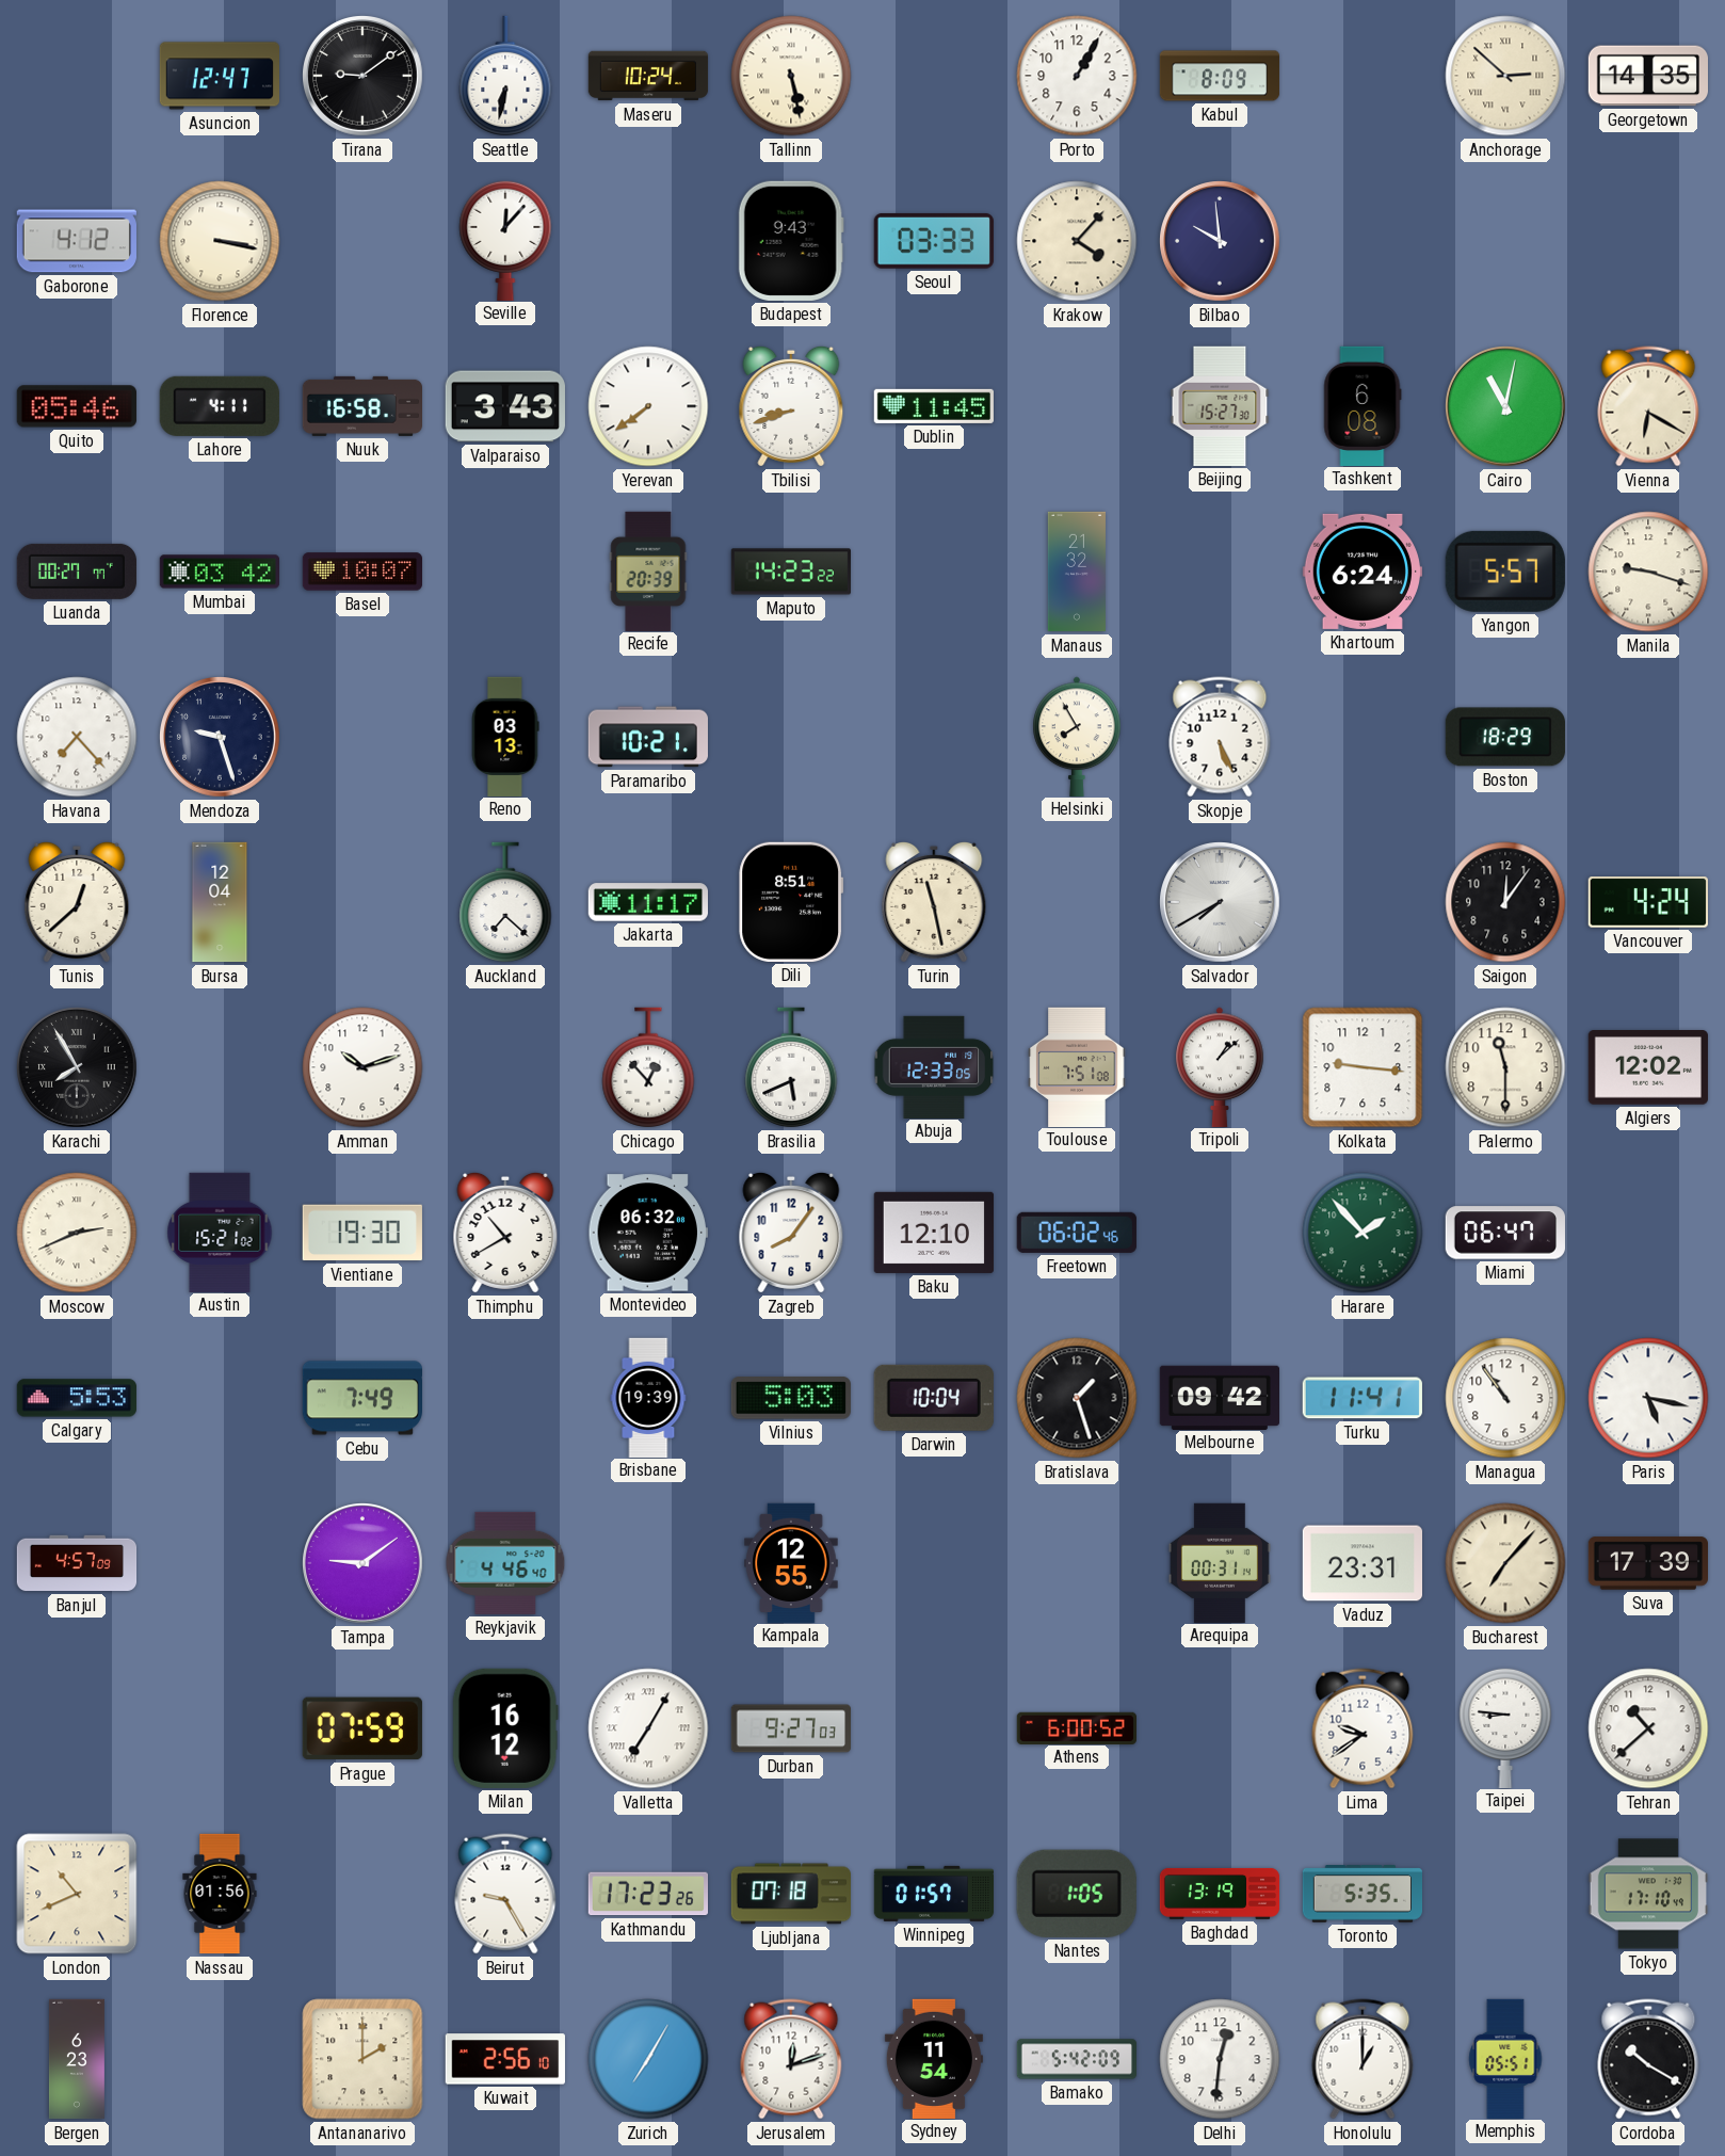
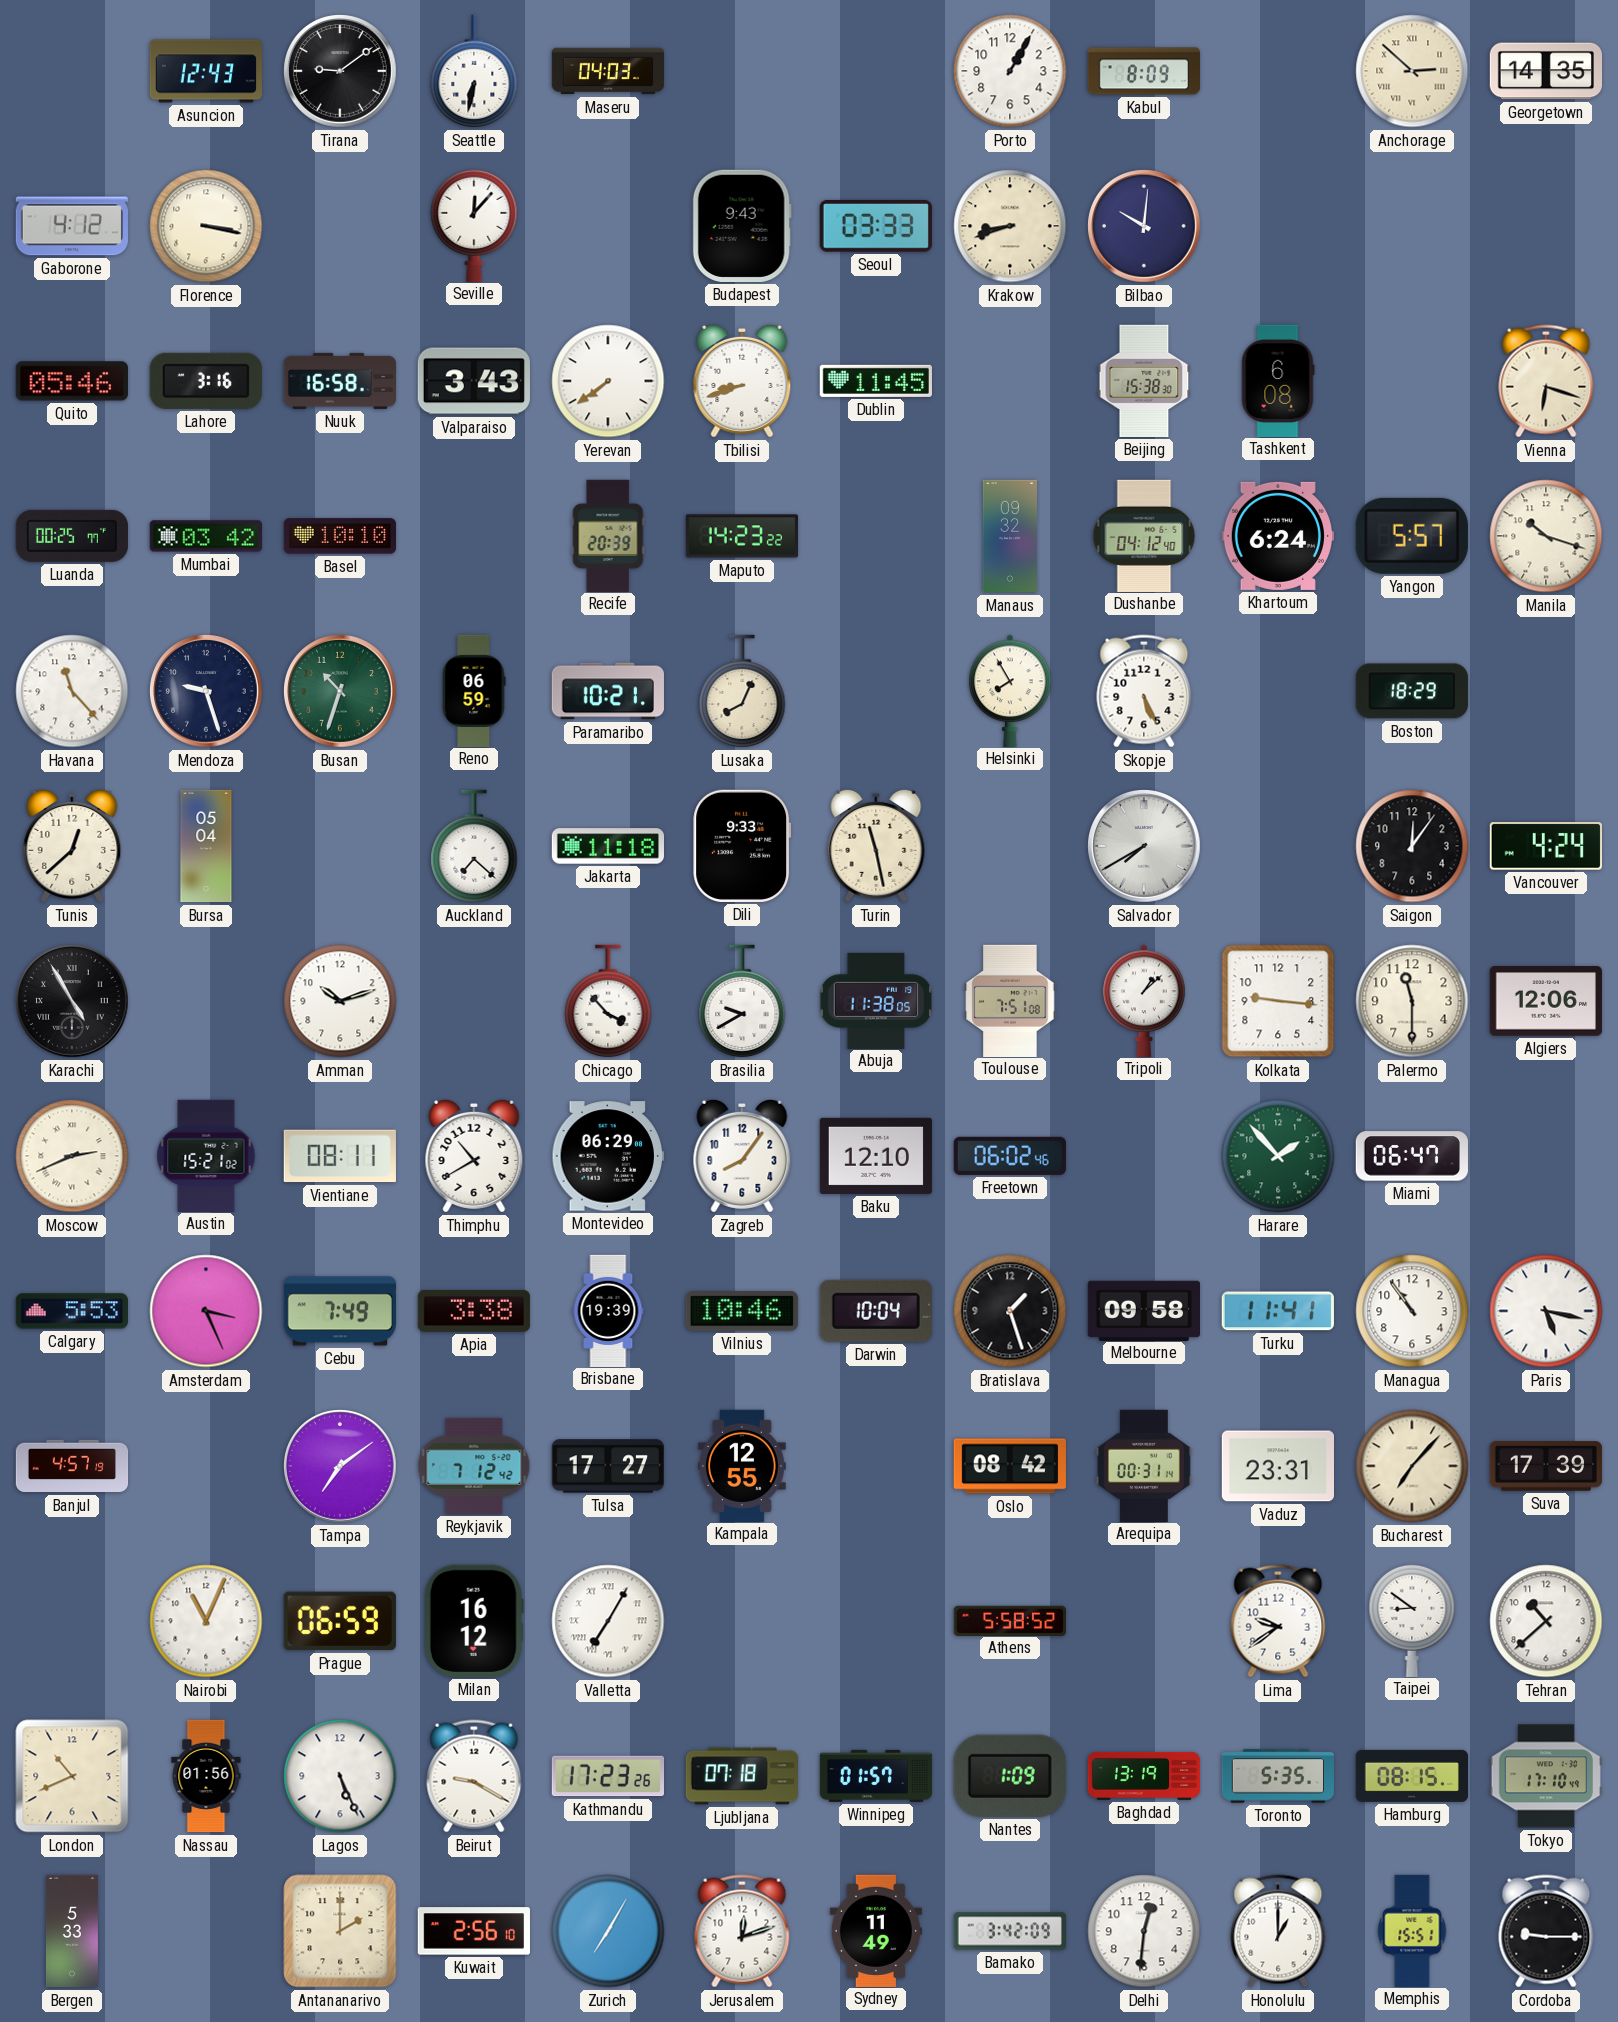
Asuncion: 12:47 -> 12:43
Maseru: 10:24 -> 04:03
Tallinn: 5:28 -> none
Krakow: 4:07 -> 8:42
Bilbao: 9:59 -> 10:01
Lahore: 4:11 -> 3:16
Beijing: 15:27 -> 15:38
Cairo: 11:02 -> none
Vienna: 6:20 -> 6:18
Luanda: 00:27 -> 00:25
Basel: 10:07 -> 10:10
Manaus: 21:32 -> 09:32
Dushanbe: none -> 04:12
Manila: 9:18 -> 10:18
Havana: 7:23 -> 11:23
Busan: none -> 10:33
Reno: 03:13 -> 06:59
Lusaka: none -> 8:04
Bursa: 12:04 -> 05:04
Jakarta: 11:17 -> 11:18
Dili: 8:51 -> 9:33
Karachi: 7:55 -> 4:55
Chicago: 12:53 -> 3:53
Brasilia: 5:41 -> 9:40
Abuja: 12:33 -> 11:38
Algiers: 12:02 -> 12:06
Vientiane: 19:30 -> 08:11
Montevideo: 06:32 -> 06:29
Amsterdam: none -> 3:26
Apia: none -> 3:38
Vilnius: 5:03 -> 10:46
Melbourne: 09:42 -> 09:58
Banjul: 4:57:09 -> 4:57:19
Tampa: 9:09 -> 7:09
Reykjavik: 4:46 -> 7:12
Tulsa: none -> 17:27
Oslo: none -> 08:42
Nairobi: none -> 11:04
Prague: 07:59 -> 06:59
Durban: 9:27 -> none
Athens: 6:00 -> 5:58
Taipei: 8:46 -> 8:51
Lagos: none -> 5:26
Beirut: 9:25 -> 9:20
Nantes: 1:05 -> 1:09
Hamburg: none -> 08:15
Bergen: 6:23 -> 5:33
Sydney: 11:54 -> 11:49
Bamako: 5:42 -> 3:42
Memphis: 05:51 -> 15:51
Cordoba: 10:20 -> 9:15
